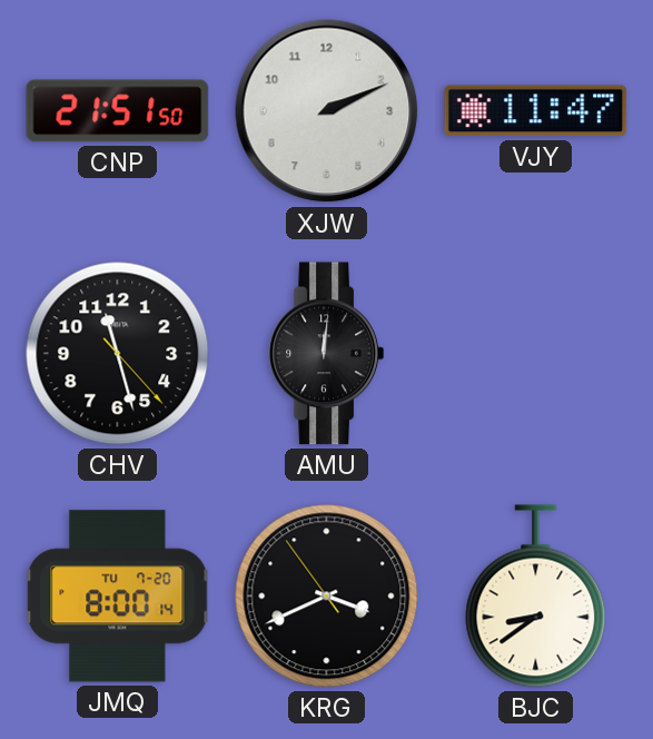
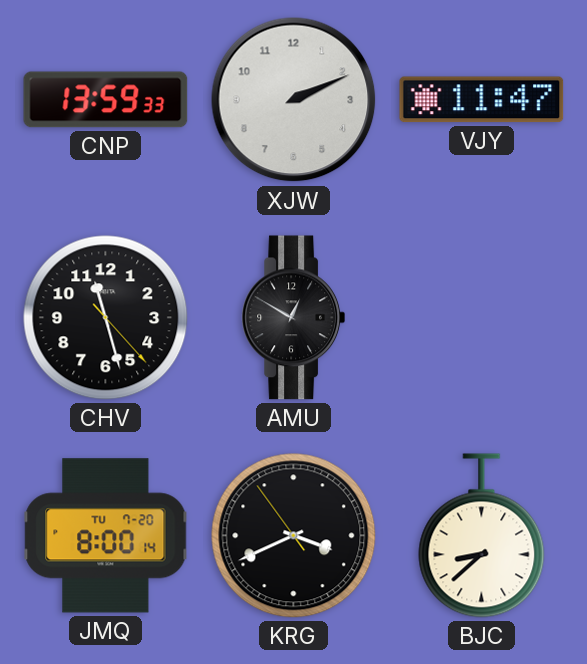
CNP: 21:51 -> 13:59
AMU: 12:01 -> 12:50
BJC: 8:39 -> 8:38
